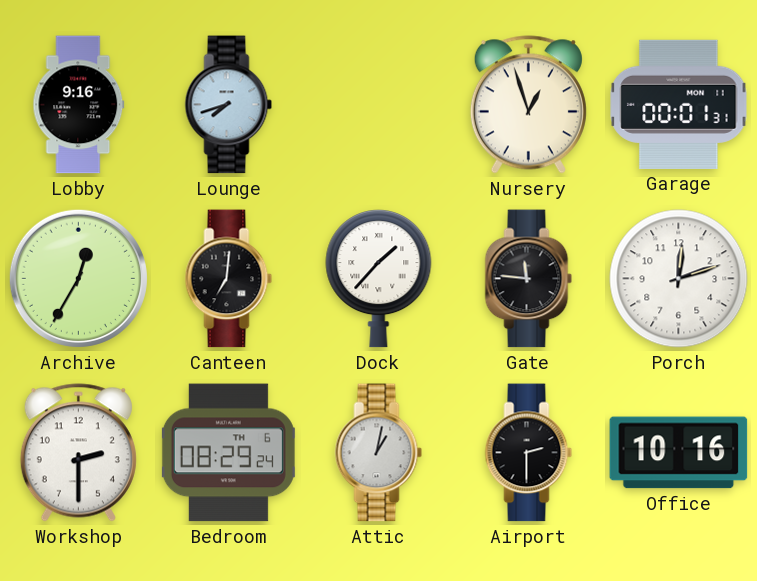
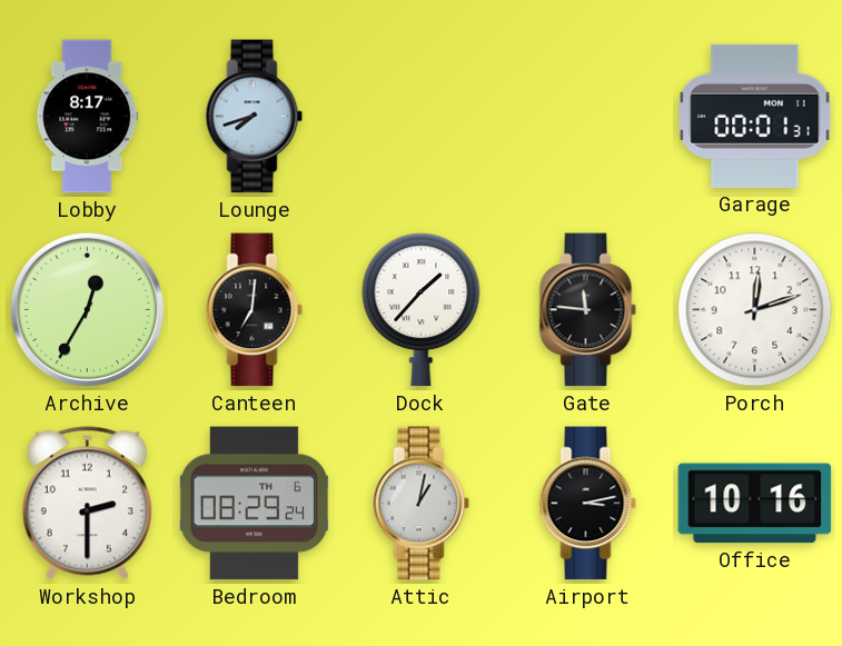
Lobby: 9:16 -> 8:17
Nursery: 12:57 -> none
Airport: 2:30 -> 3:13
